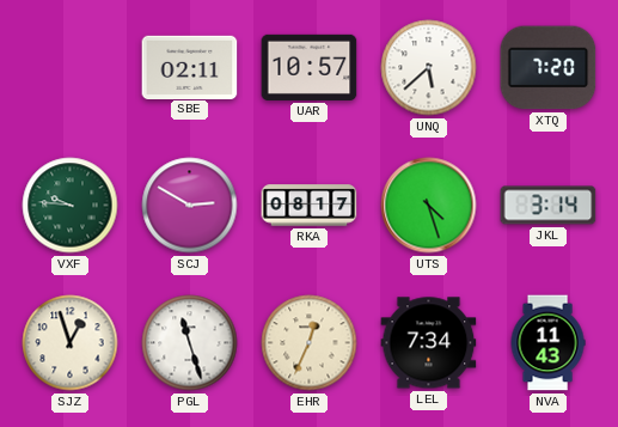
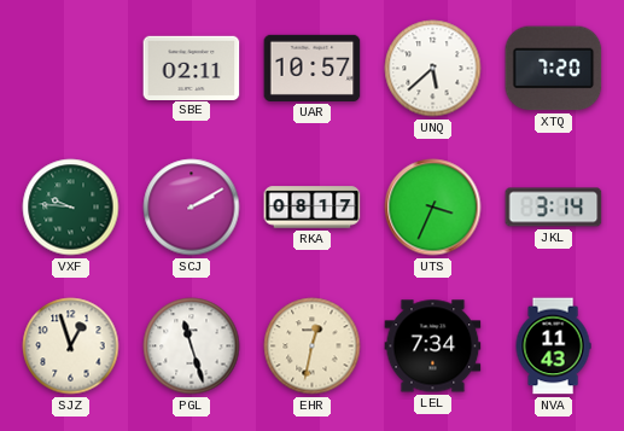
SCJ: 2:50 -> 2:10
UTS: 4:27 -> 3:34
EHR: 12:34 -> 12:32
